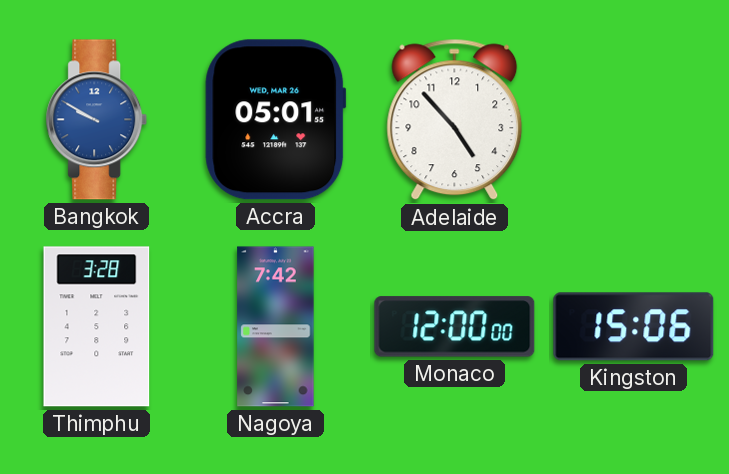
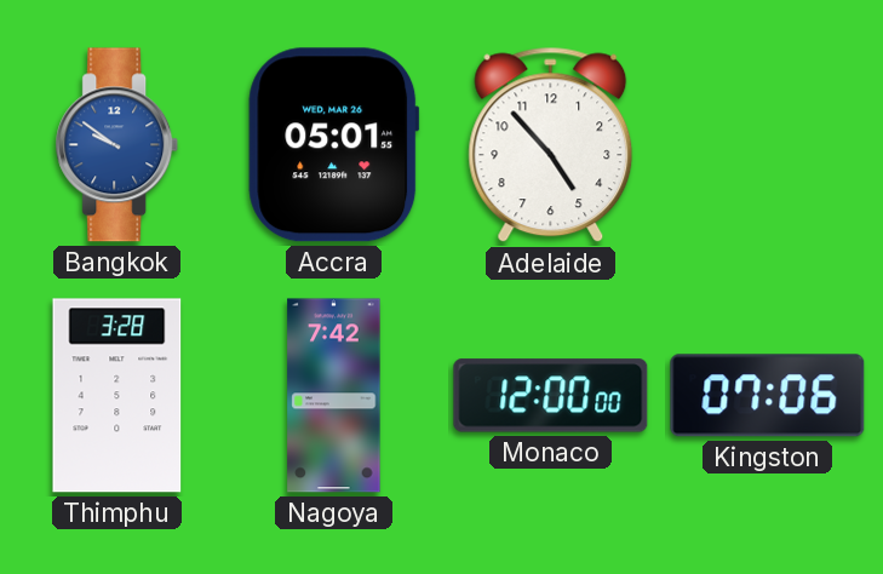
Bangkok: 9:50 -> 9:51
Kingston: 15:06 -> 07:06
